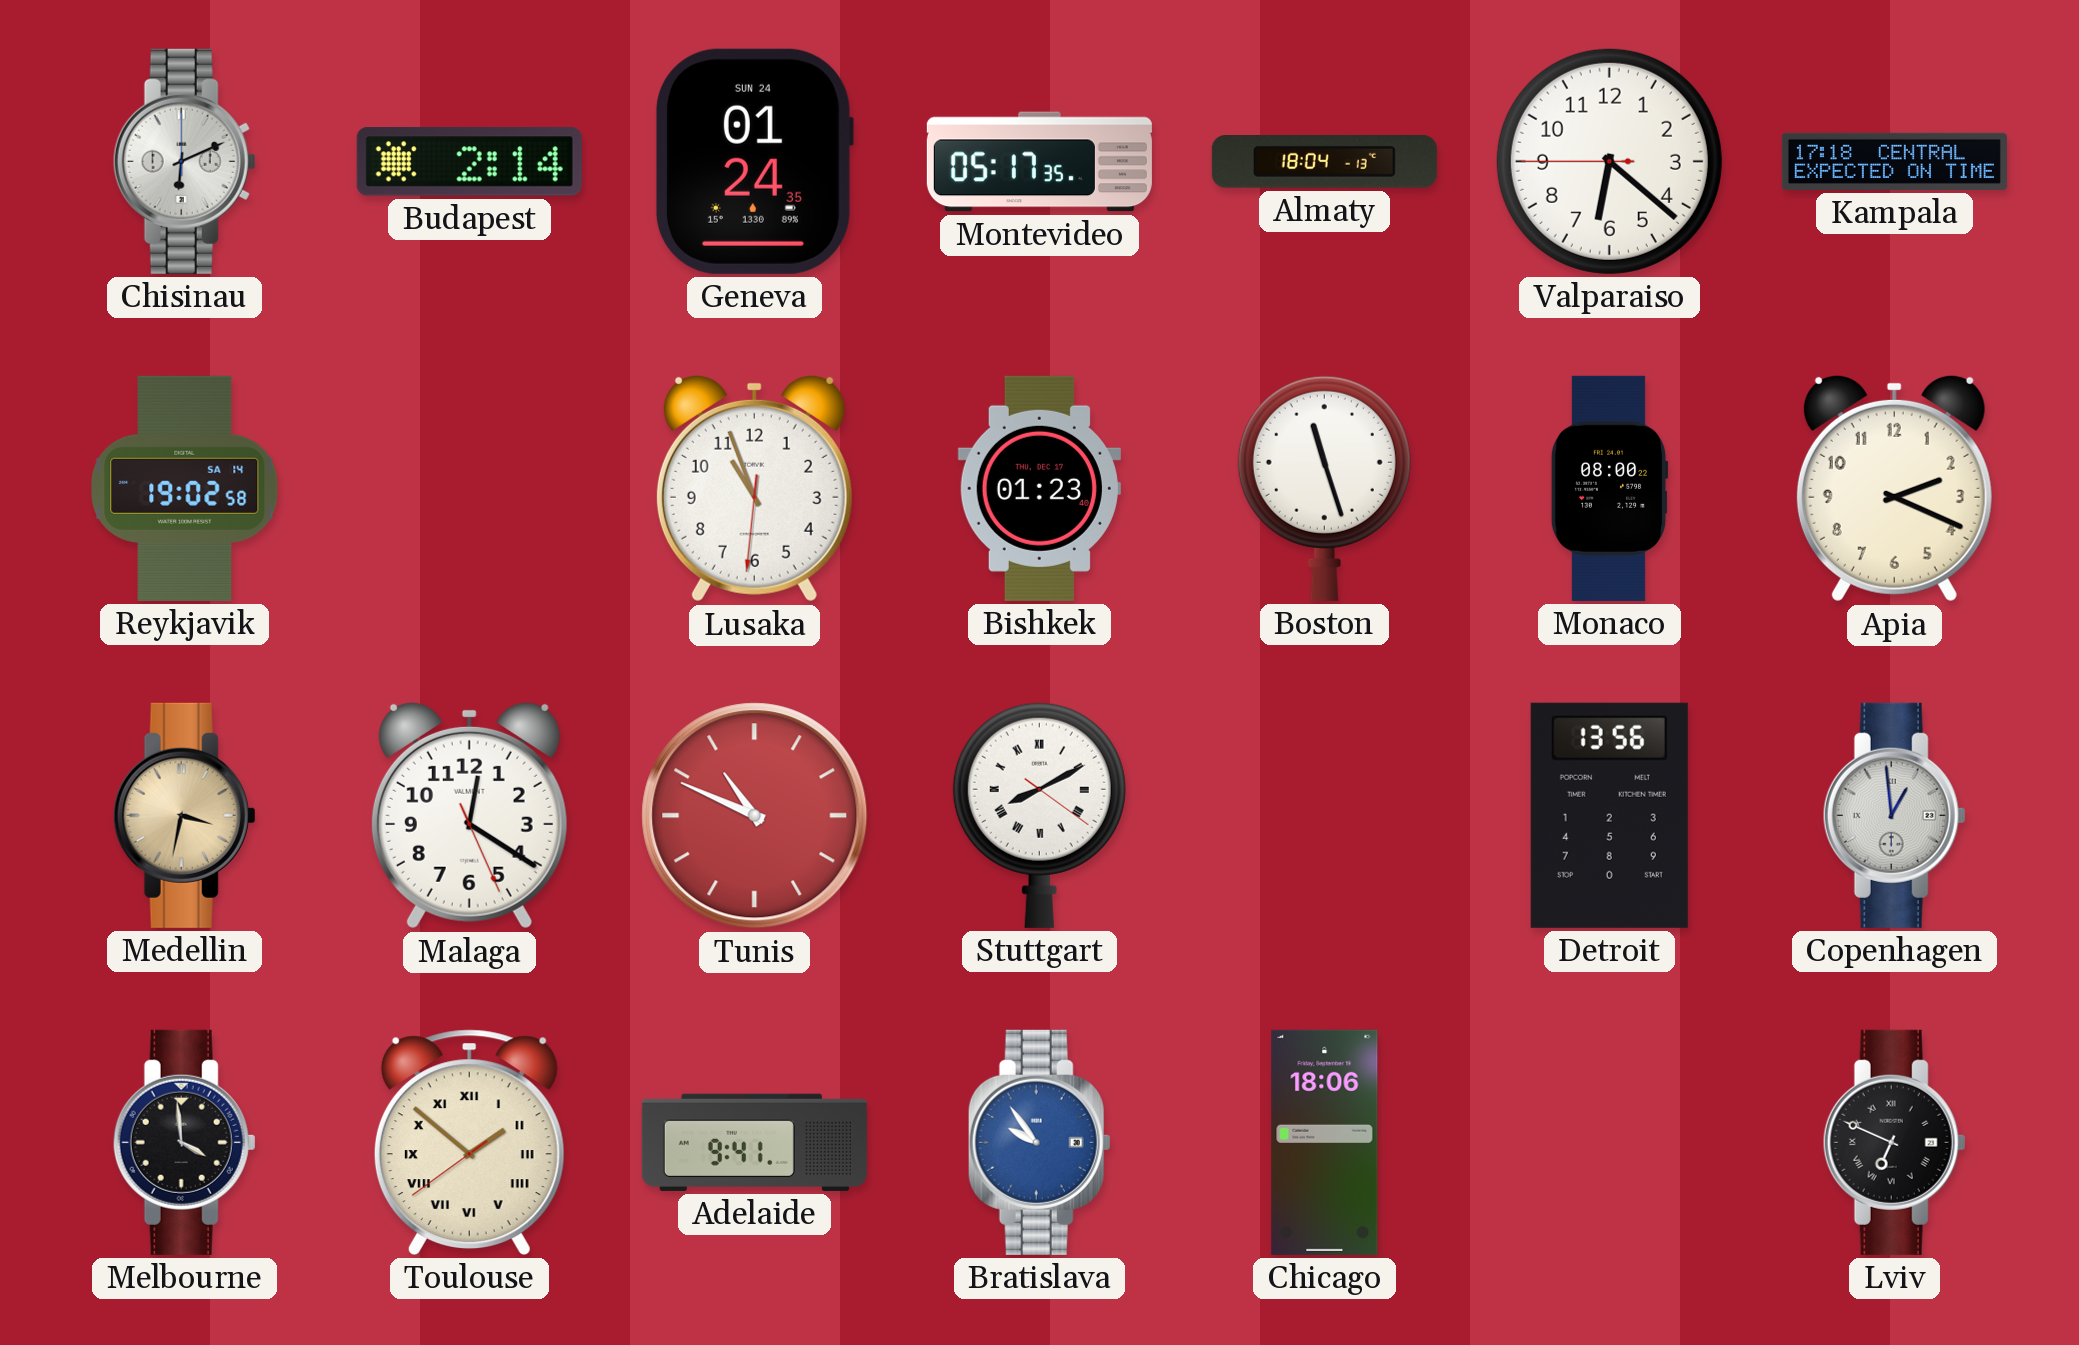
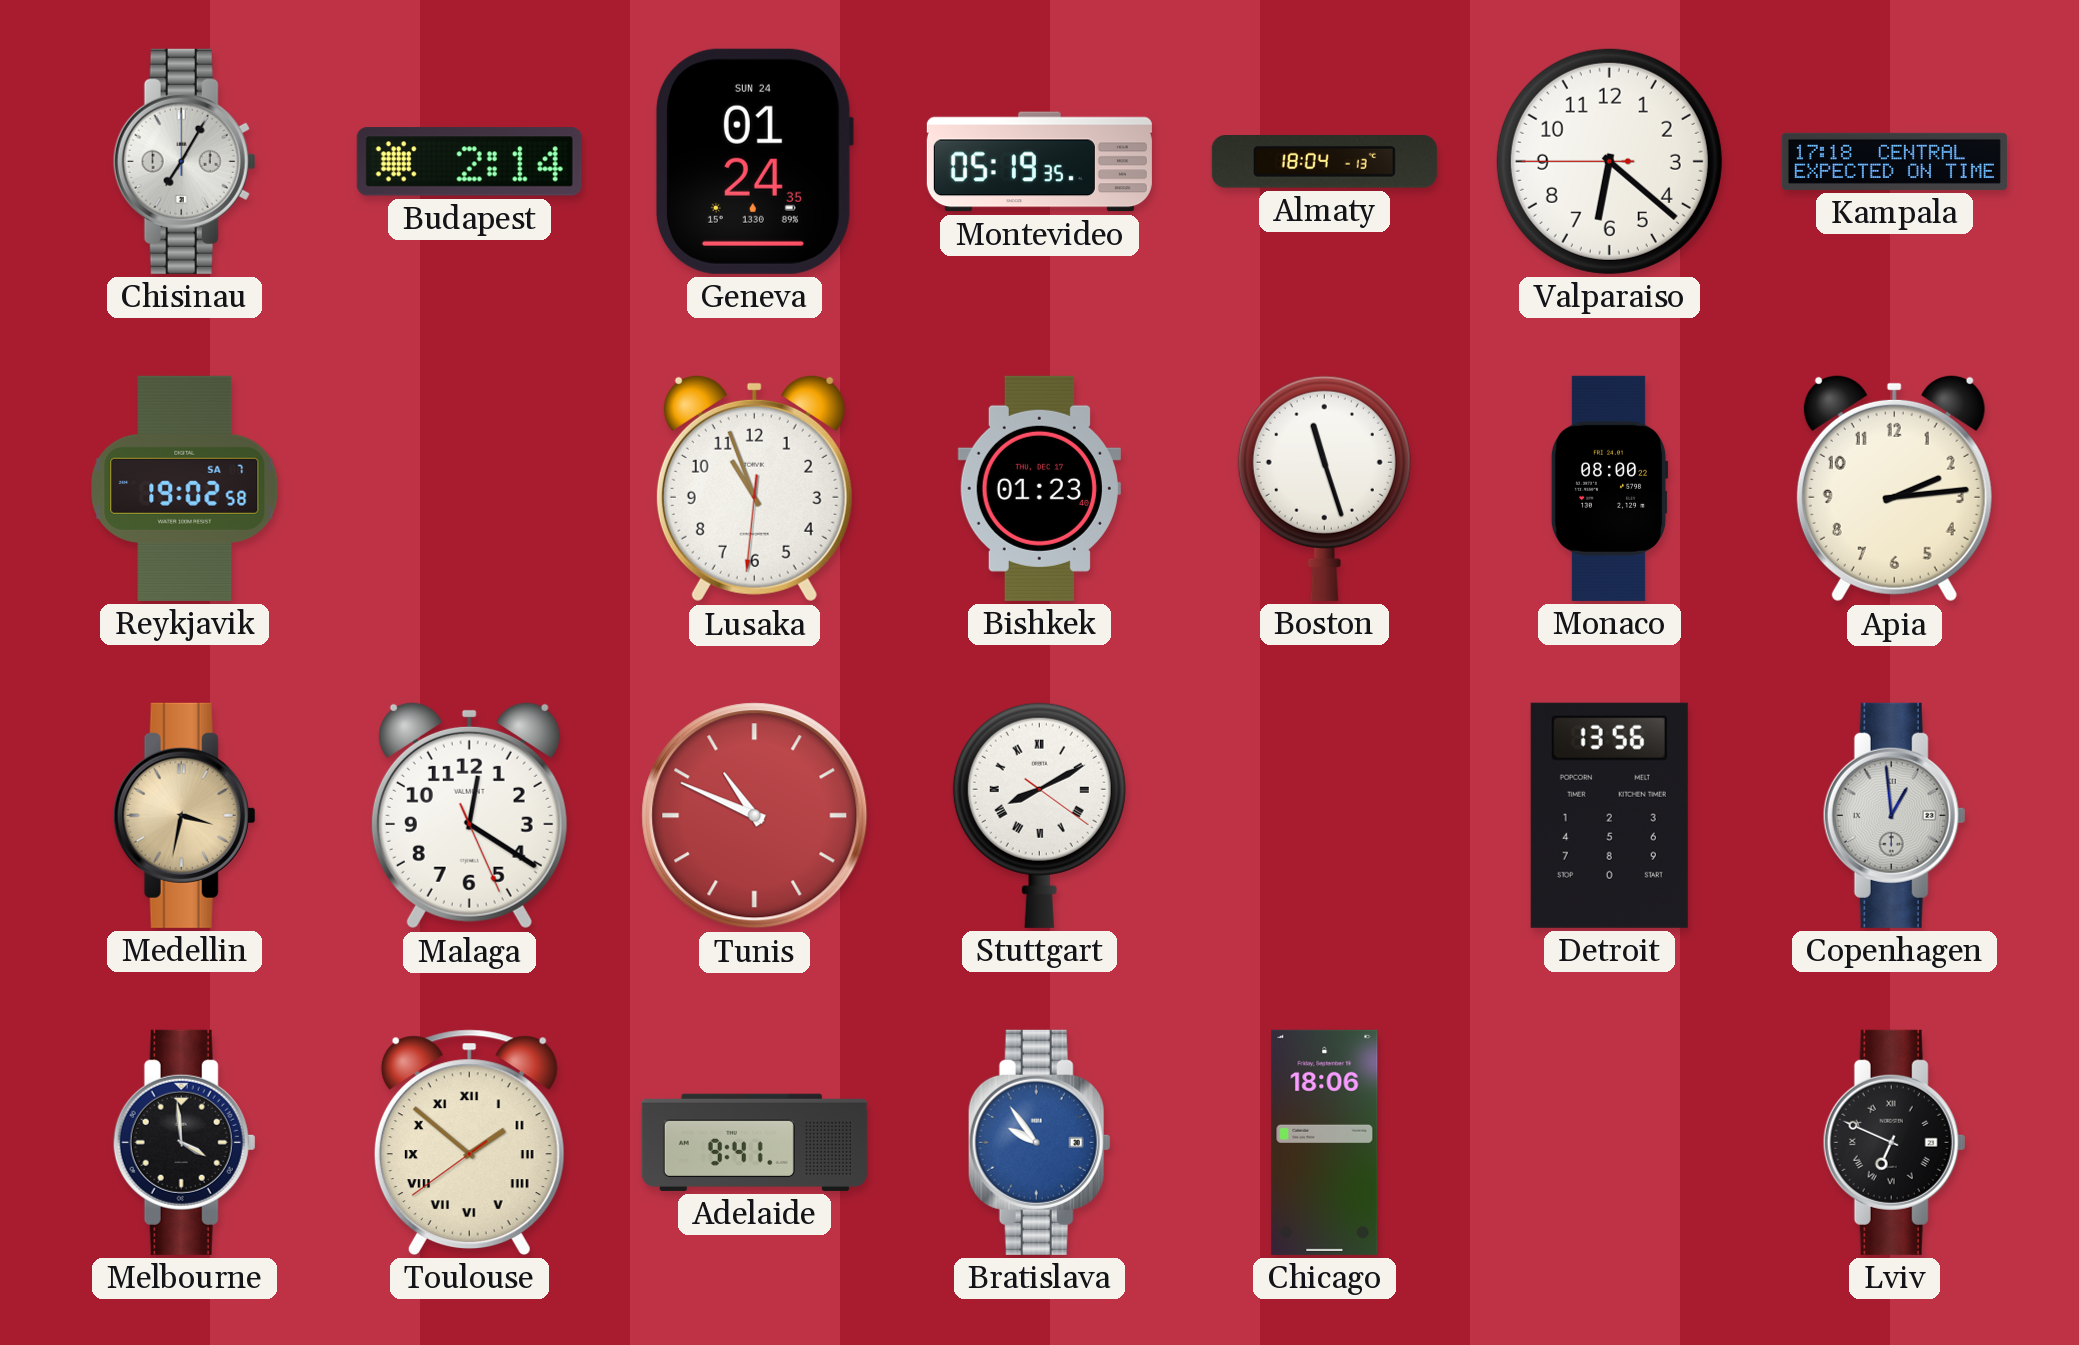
Chisinau: 6:11 -> 7:05
Montevideo: 05:17 -> 05:19
Reykjavik date: SA 14 -> SA 7
Apia: 2:19 -> 2:14
